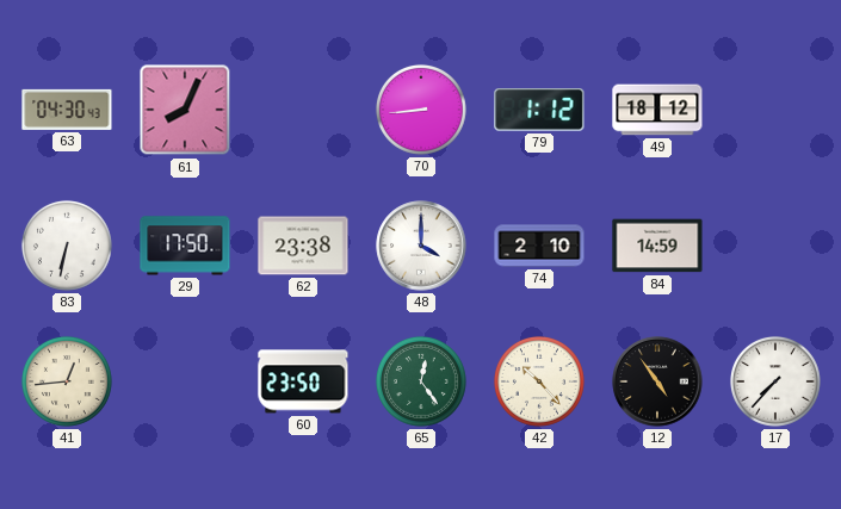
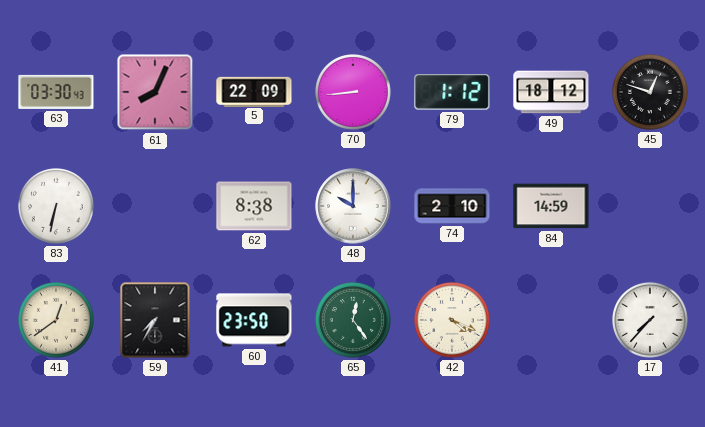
63: 04:30 -> 03:30
5: none -> 22:09
45: none -> 12:48
29: 17:50 -> none
62: 23:38 -> 8:38
48: 4:00 -> 10:00
41: 12:44 -> 12:39
59: none -> 7:35
42: 10:23 -> 4:19
12: 4:54 -> none
